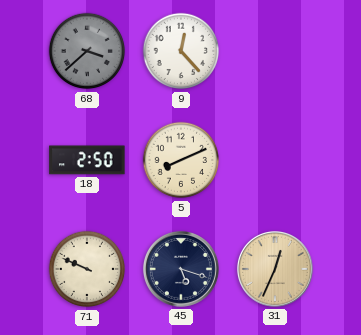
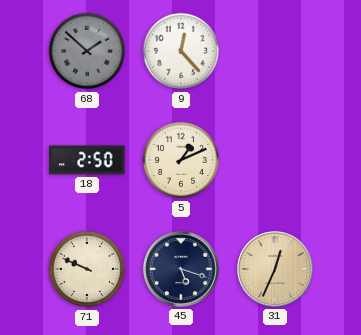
68: 3:38 -> 1:52
5: 8:11 -> 1:11
